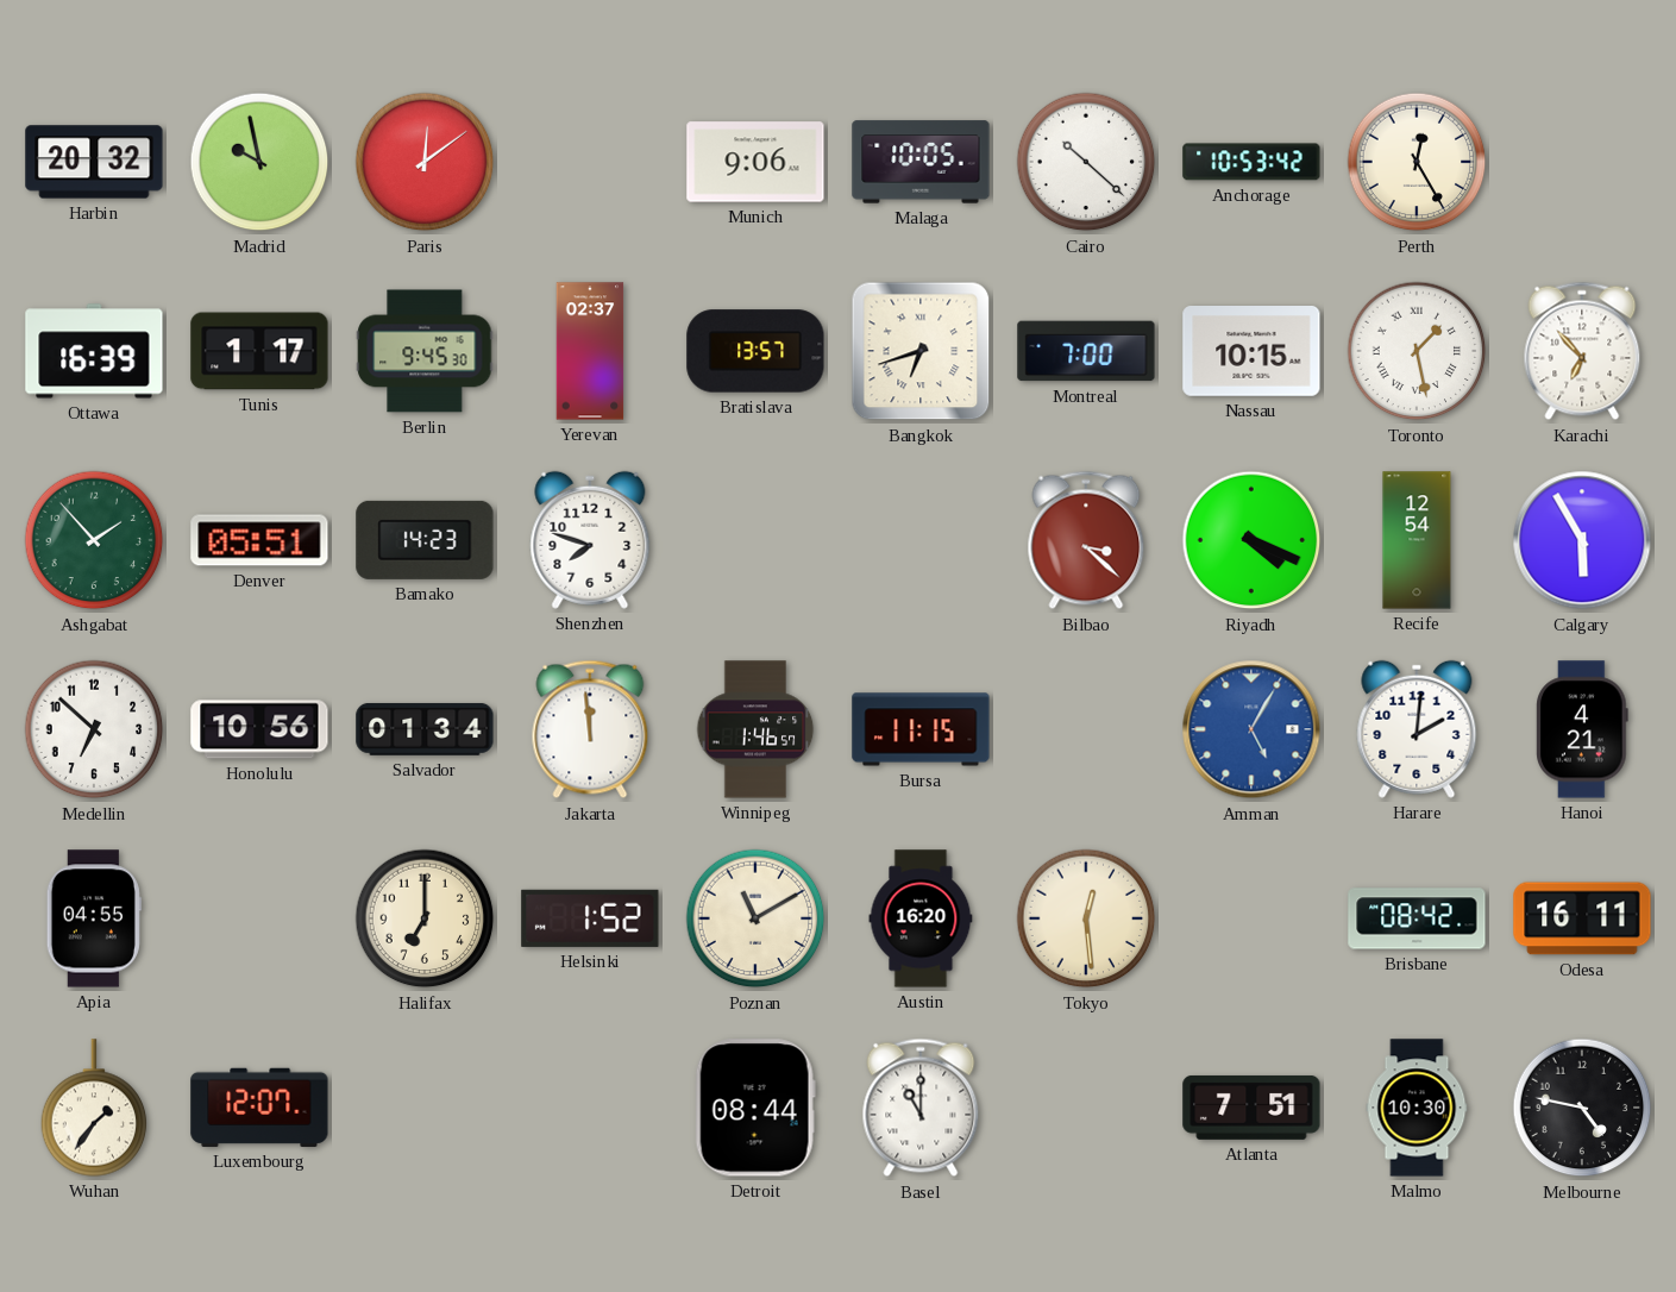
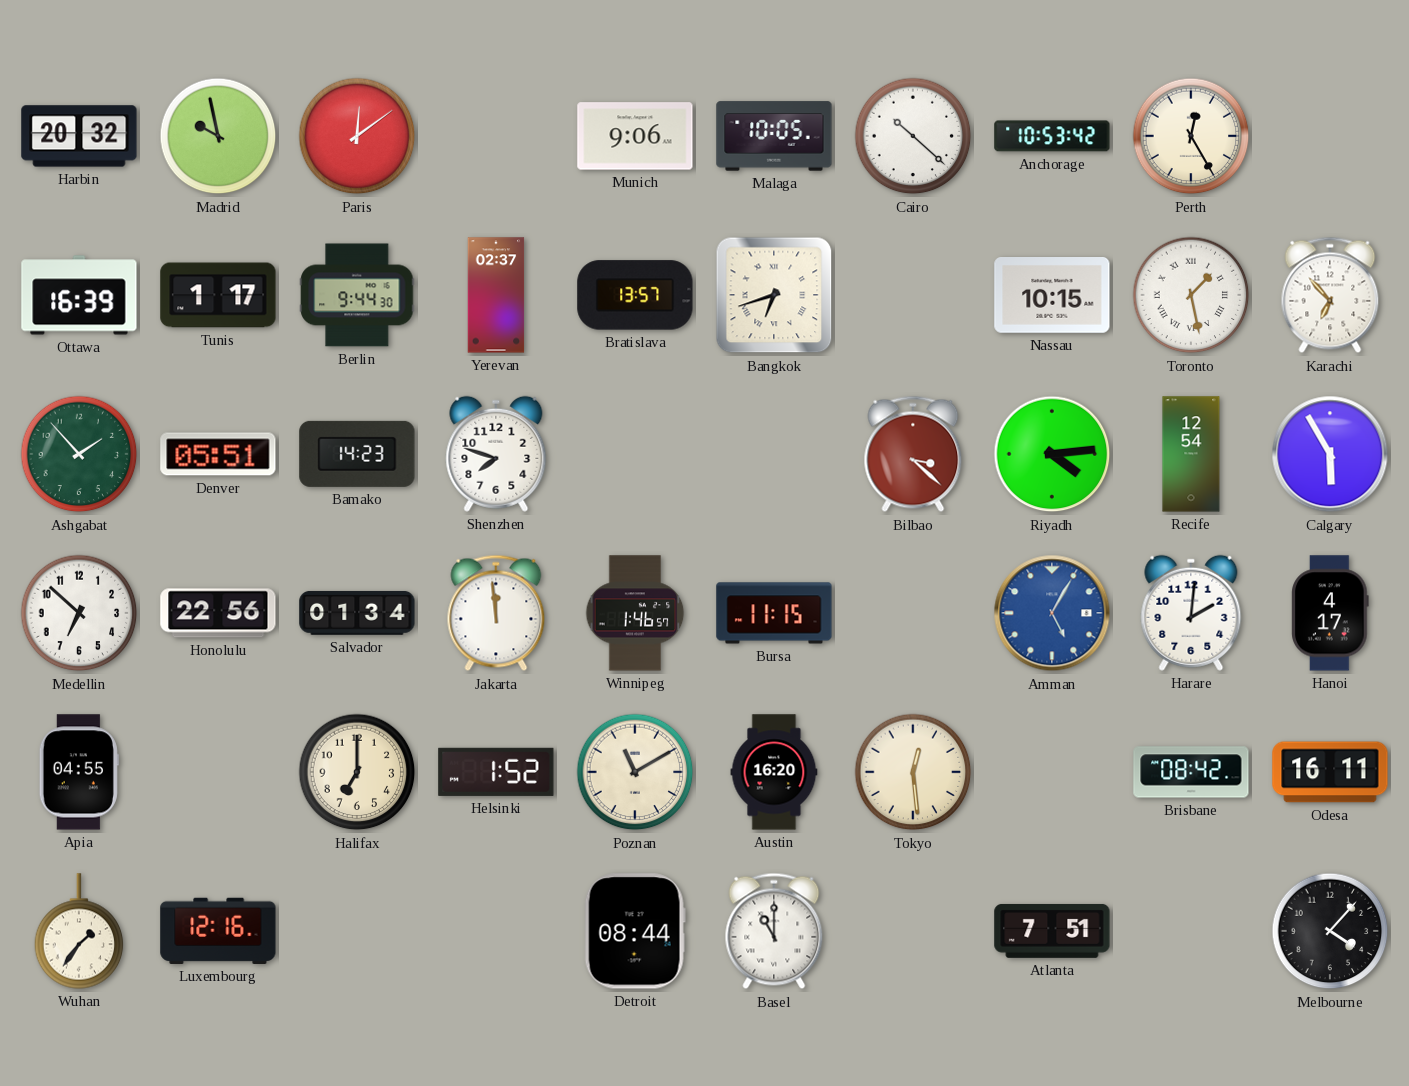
Berlin: 9:45 -> 9:44
Montreal: 7:00 -> none
Riyadh: 4:19 -> 4:14
Honolulu: 10:56 -> 22:56
Hanoi: 4:21 -> 4:17
Luxembourg: 12:07 -> 12:16
Malmo: 10:30 -> none
Melbourne: 4:47 -> 4:07
